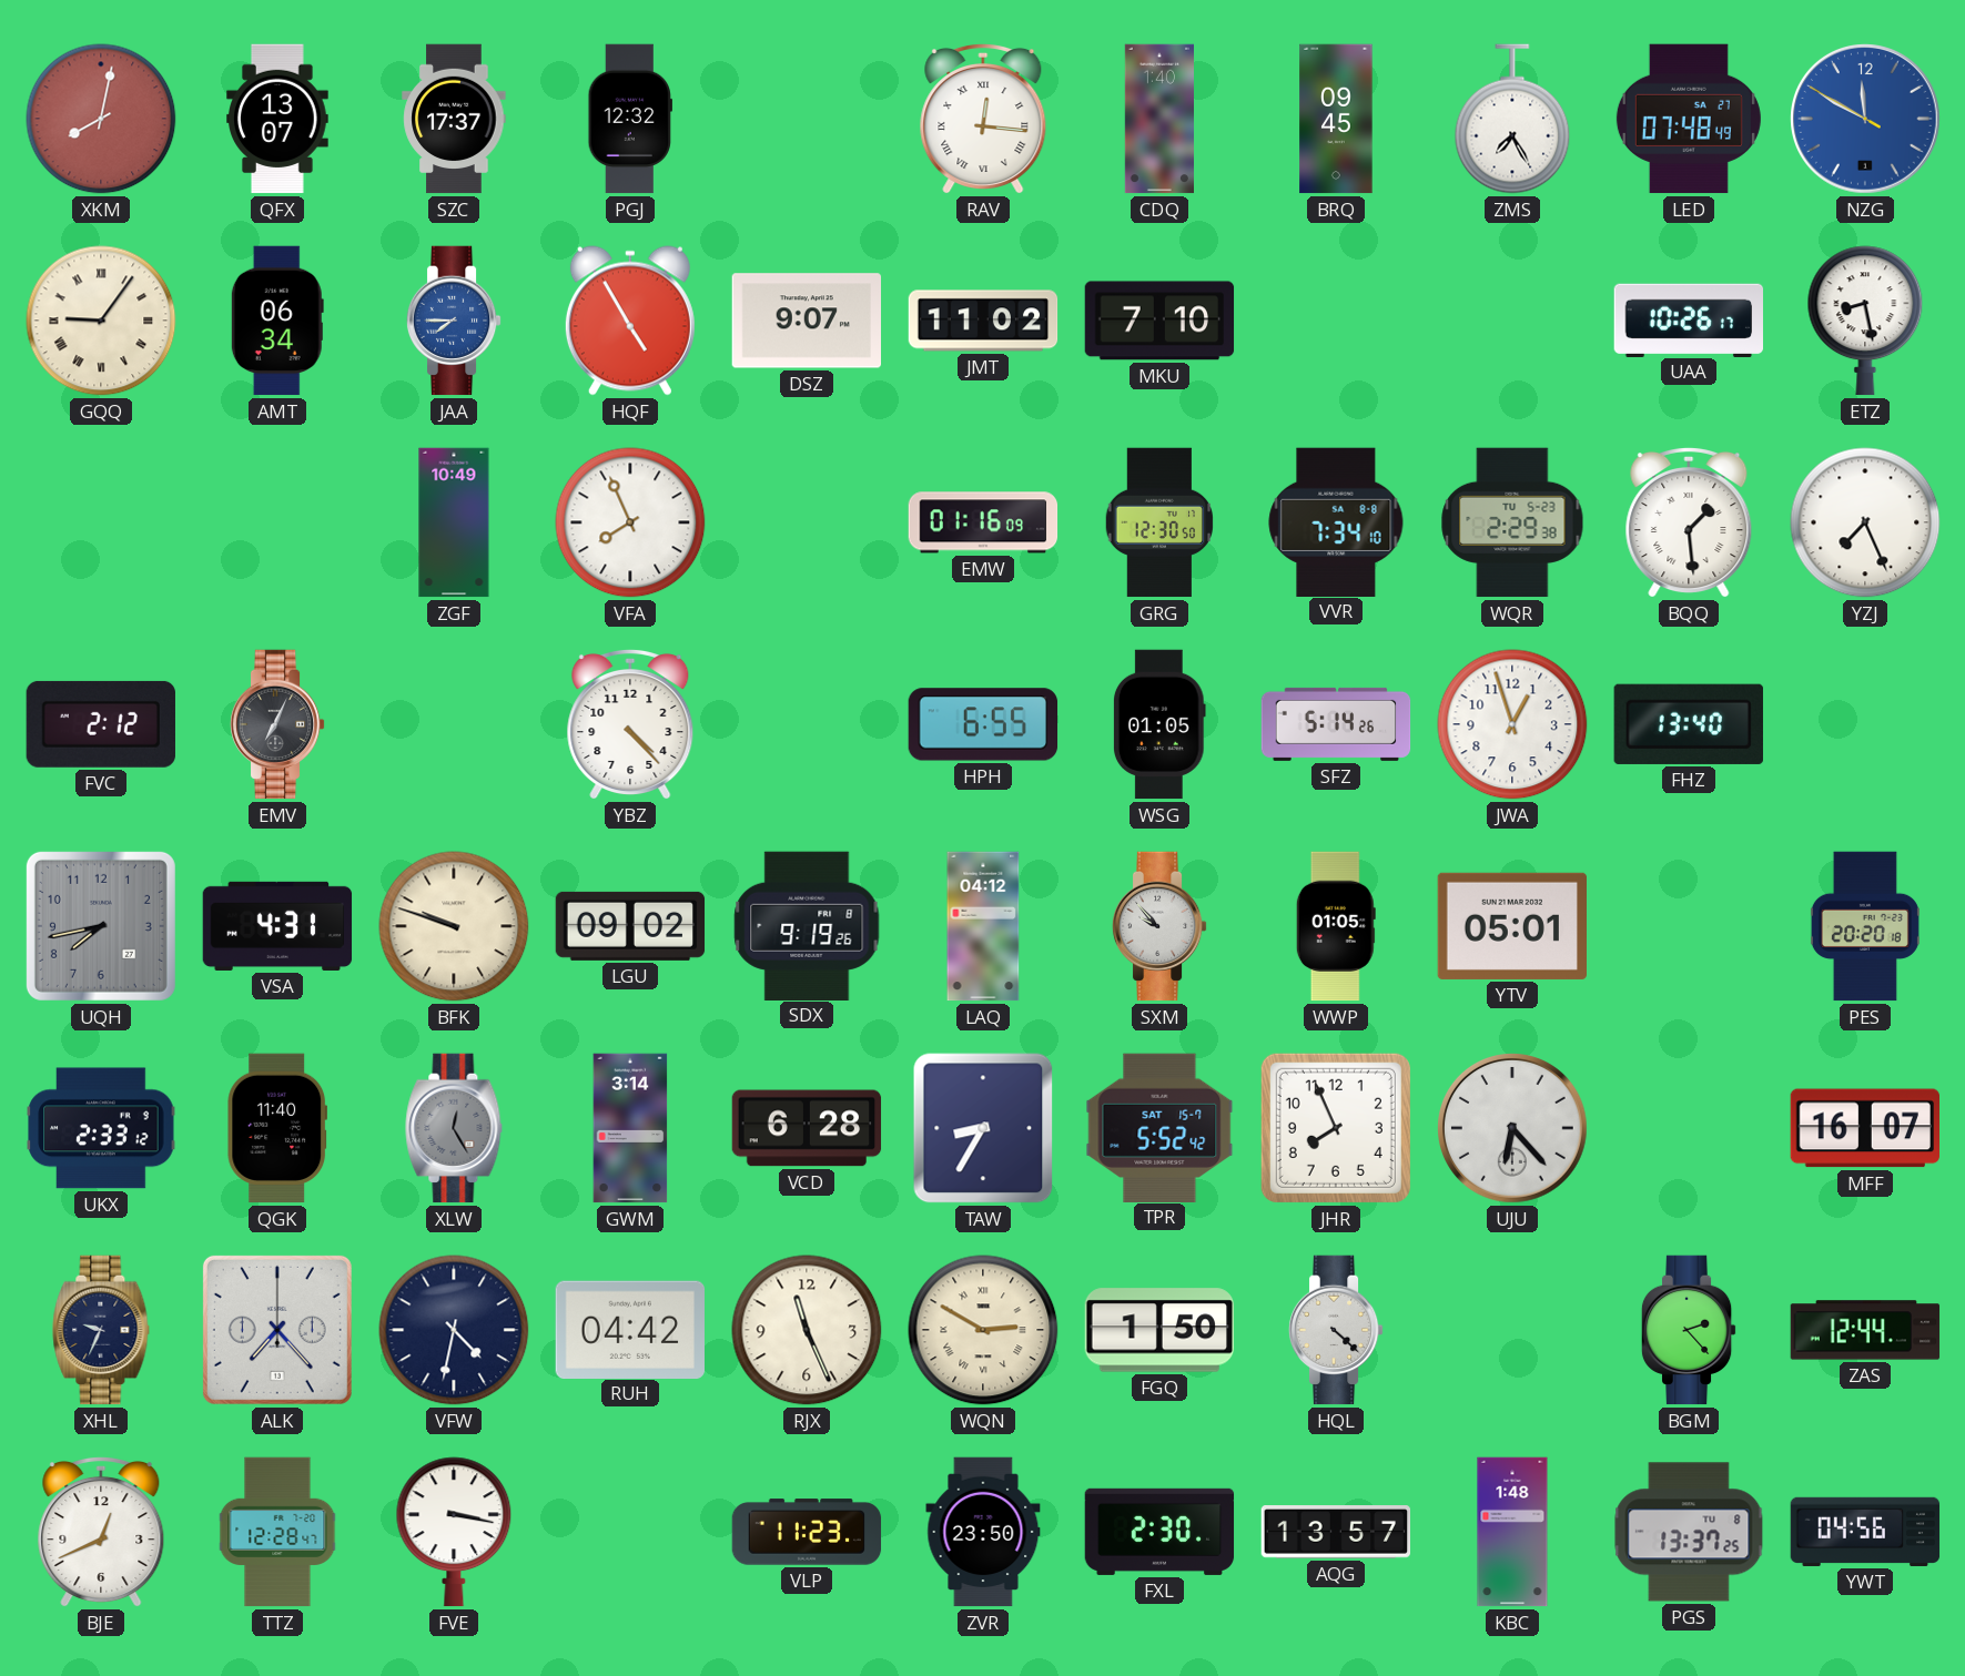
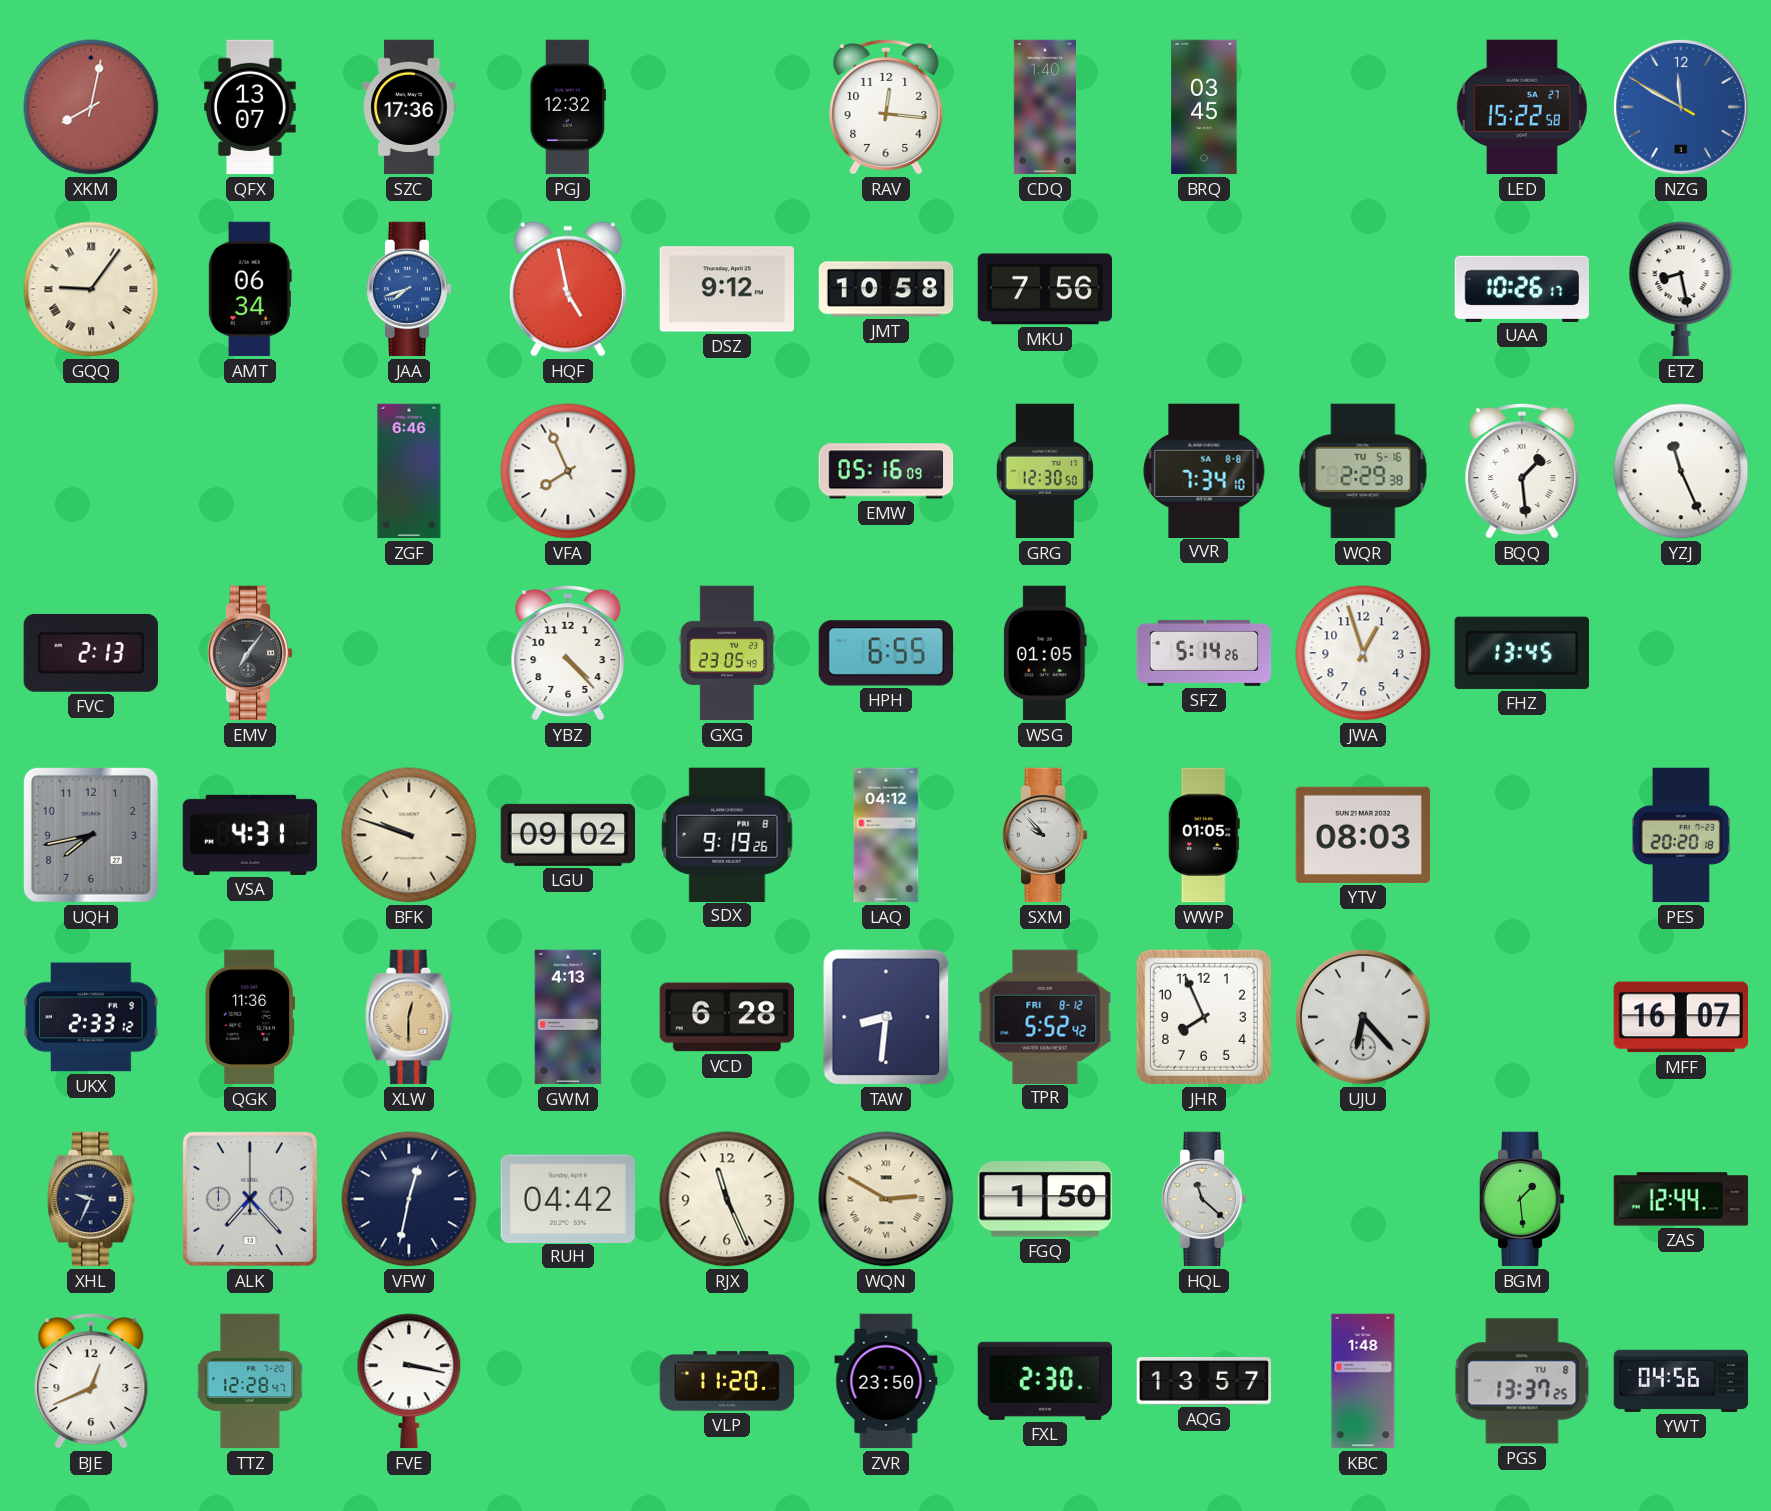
SZC: 17:37 -> 17:36
RAV numerals: Roman -> Arabic
BRQ: 09:45 -> 03:45
ZMS: 7:25 -> none
LED: 07:48 -> 15:22
JAA: 7:45 -> 7:42
HQF: 4:55 -> 4:58
DSZ: 9:07 -> 9:12
JMT: 11:02 -> 10:58
MKU: 7:10 -> 7:56
ZGF: 10:49 -> 6:46
EMW: 01:16 -> 05:16
WQR date: TU 5-23 -> TU 5-16
YZJ: 7:26 -> 11:26
FVC: 2:12 -> 2:13
EMV: 7:04 -> 7:06
GXG: none -> 23:05
FHZ: 13:40 -> 13:45
YTV: 05:01 -> 08:03
QGK: 11:40 -> 11:36
XLW: 12:25 -> 12:30
XLW dial: grey -> champagne
GWM: 3:14 -> 4:13
TAW: 8:35 -> 8:31
TPR date: SAT 15-7 -> FRI 8-12
VFW: 4:32 -> 12:32
HQL: 4:22 -> 11:22
BGM: 2:23 -> 1:29
VLP: 11:23 -> 11:20
